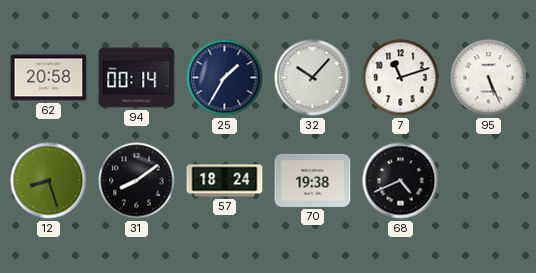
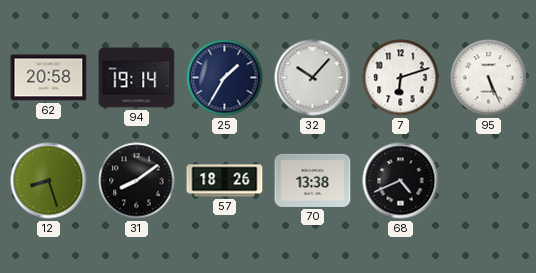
94: 00:14 -> 19:14
7: 11:12 -> 6:12
57: 18:24 -> 18:26
70: 19:38 -> 13:38
